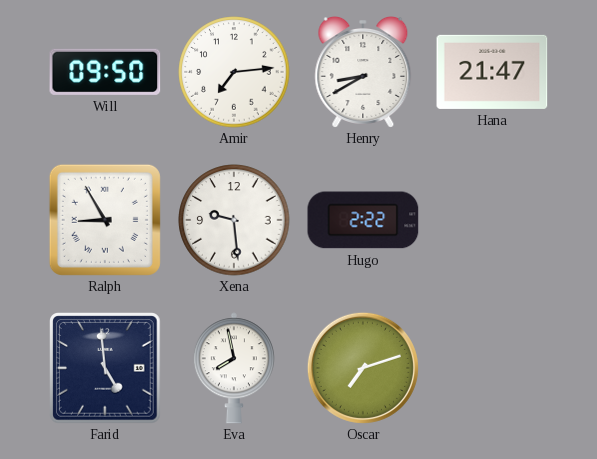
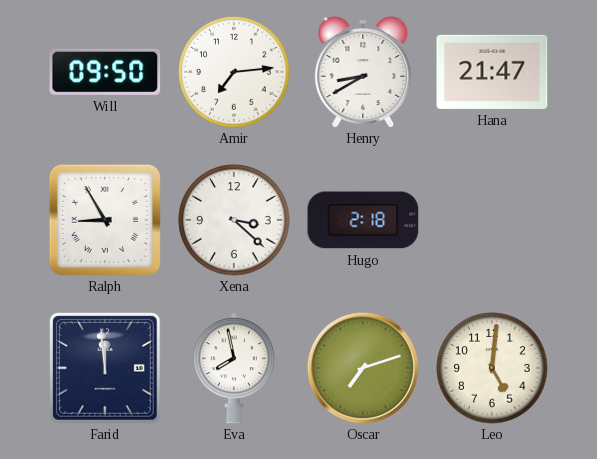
Xena: 9:29 -> 3:22
Hugo: 2:22 -> 2:18
Farid: 4:59 -> 11:59
Leo: none -> 5:01
